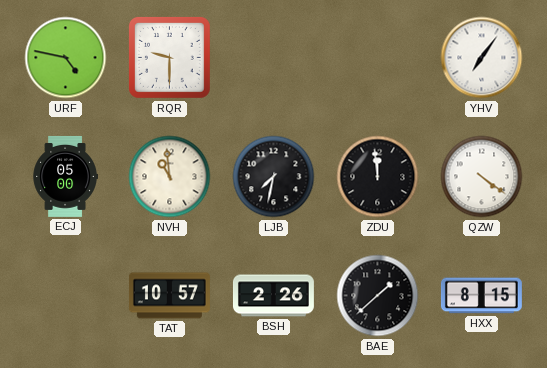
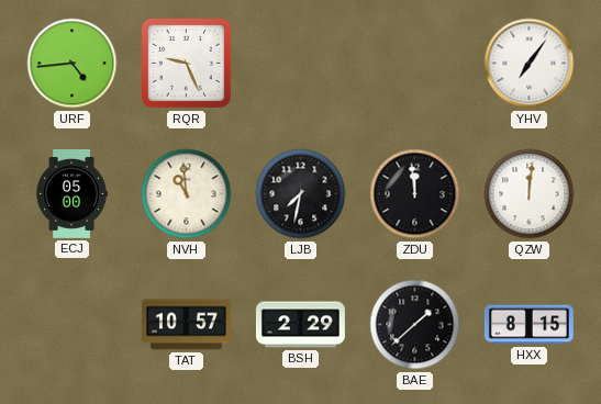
URF: 4:47 -> 4:44
RQR: 9:30 -> 9:26
QZW: 4:21 -> 12:01
BSH: 2:26 -> 2:29
